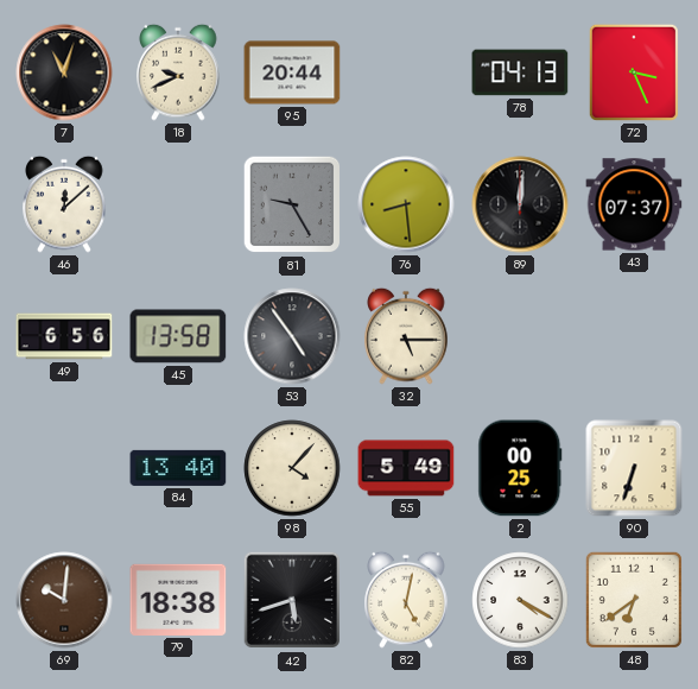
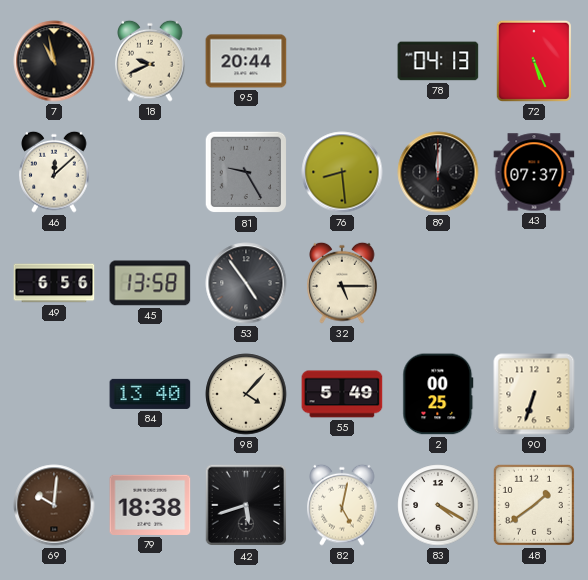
7: 11:03 -> 10:58
72: 3:26 -> 5:26
48: 6:39 -> 1:39
